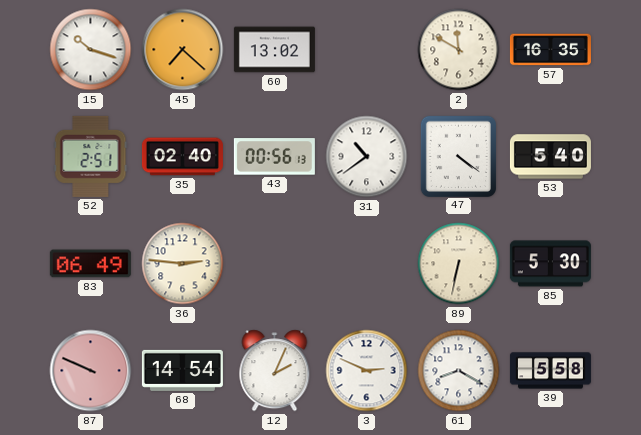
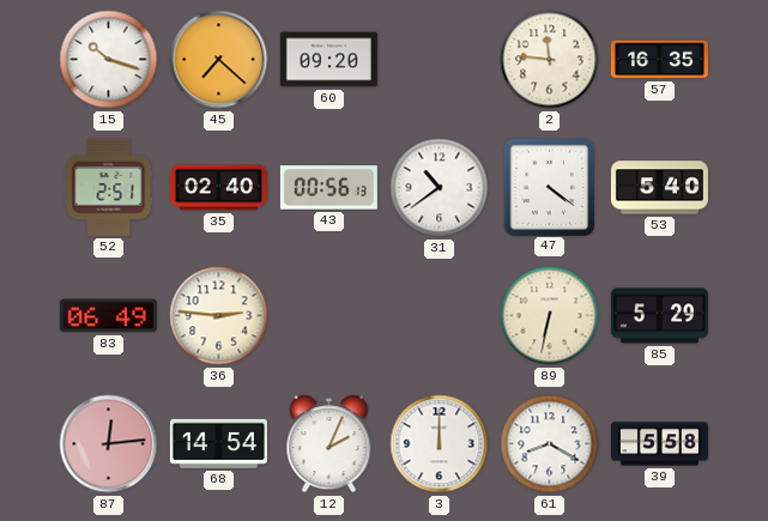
60: 13:02 -> 09:20
2: 11:50 -> 11:46
85: 5:30 -> 5:29
87: 9:49 -> 12:14
3: 2:49 -> 12:00
